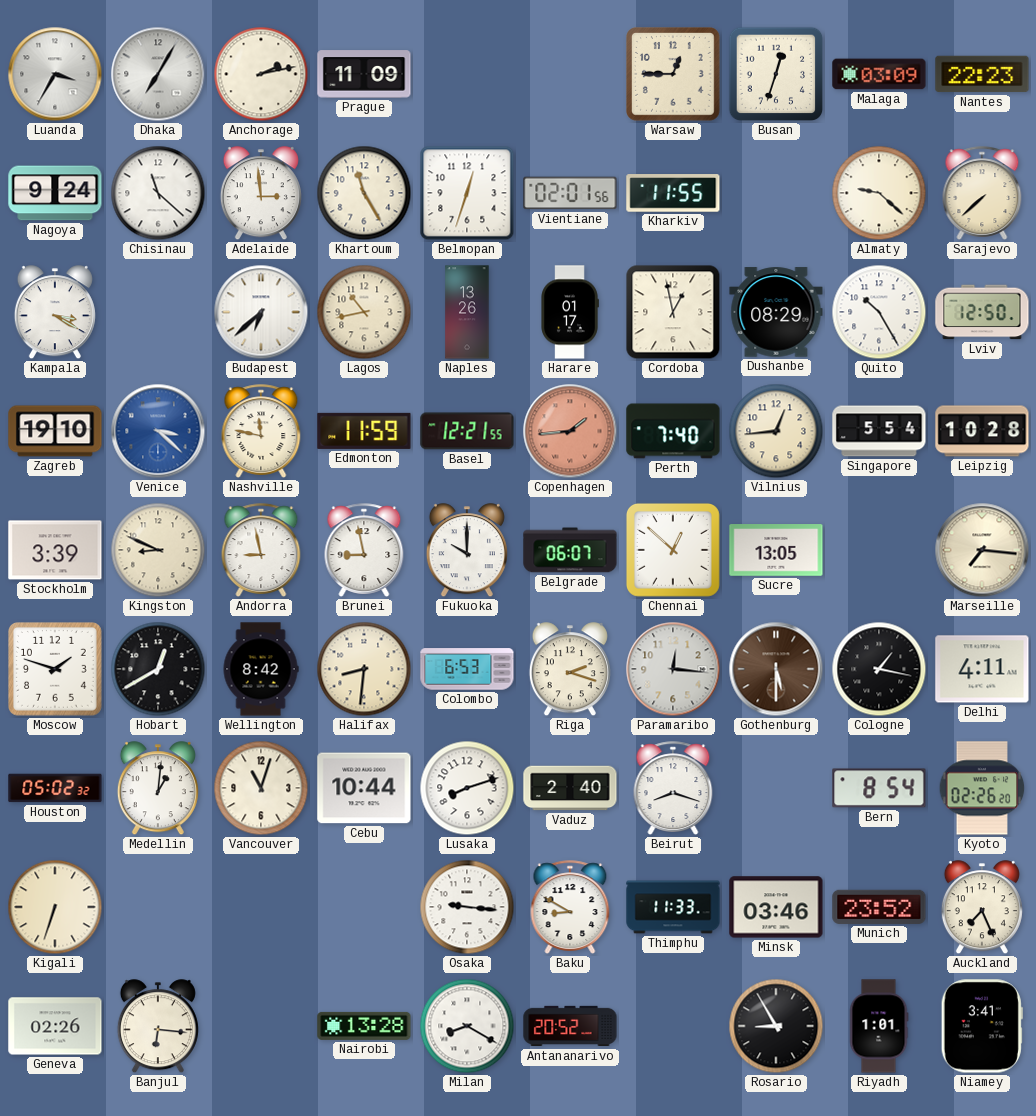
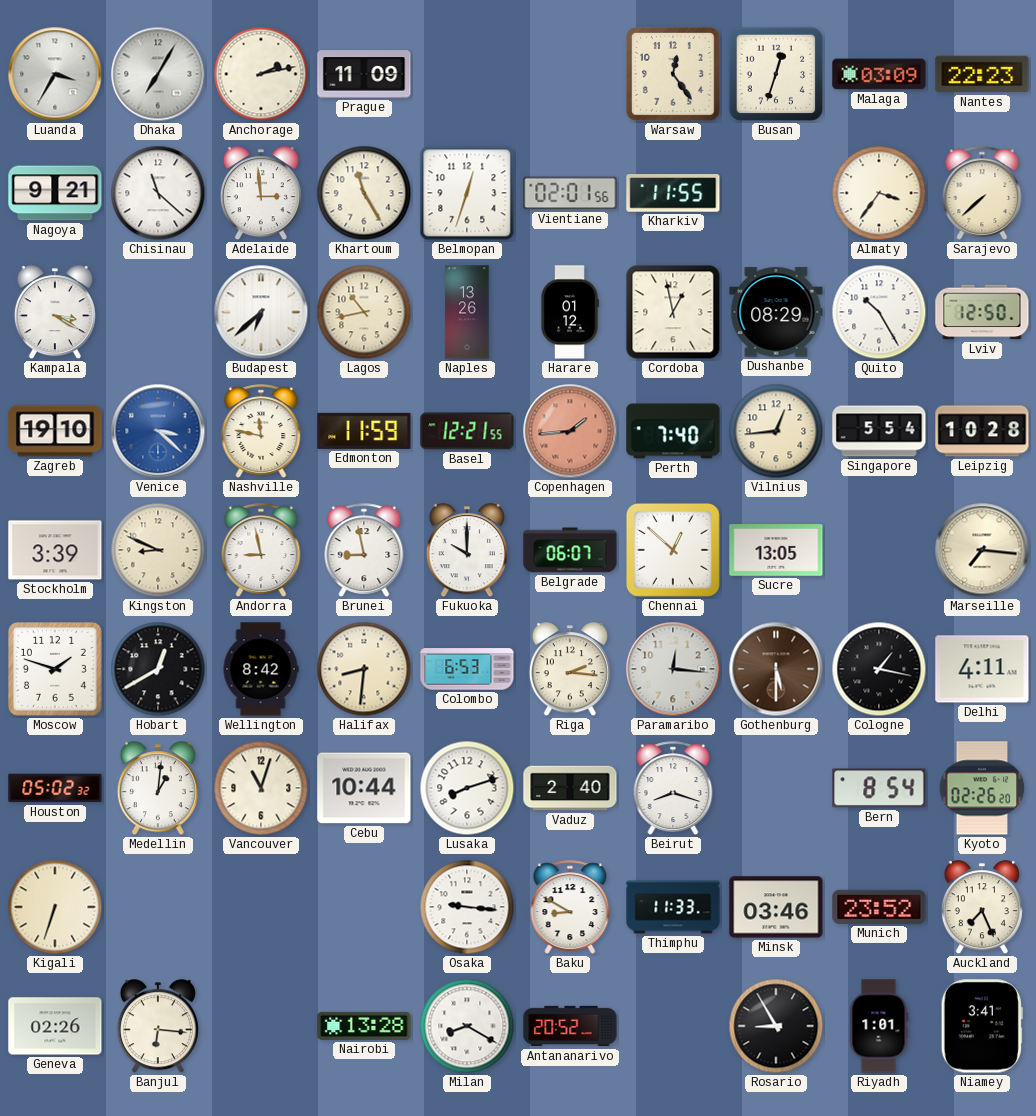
Warsaw: 12:45 -> 12:24
Nagoya: 9:24 -> 9:21
Almaty: 9:22 -> 3:36
Harare: 01:17 -> 01:12
Riga: 2:18 -> 2:16
